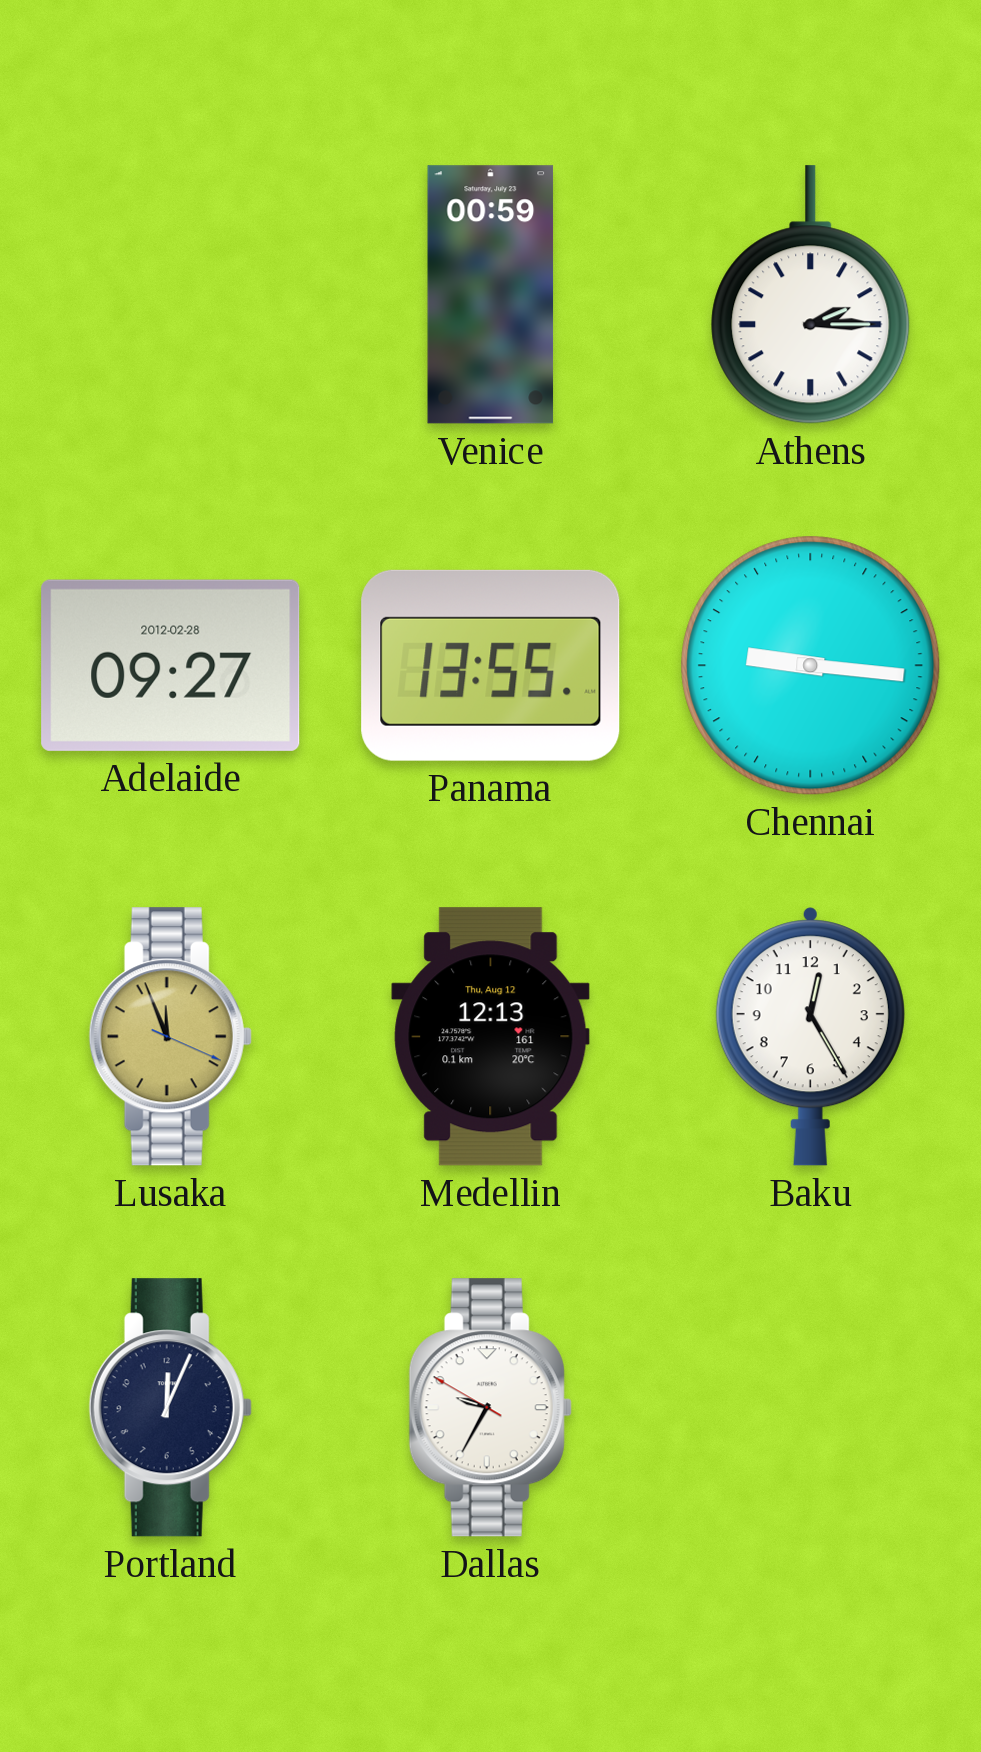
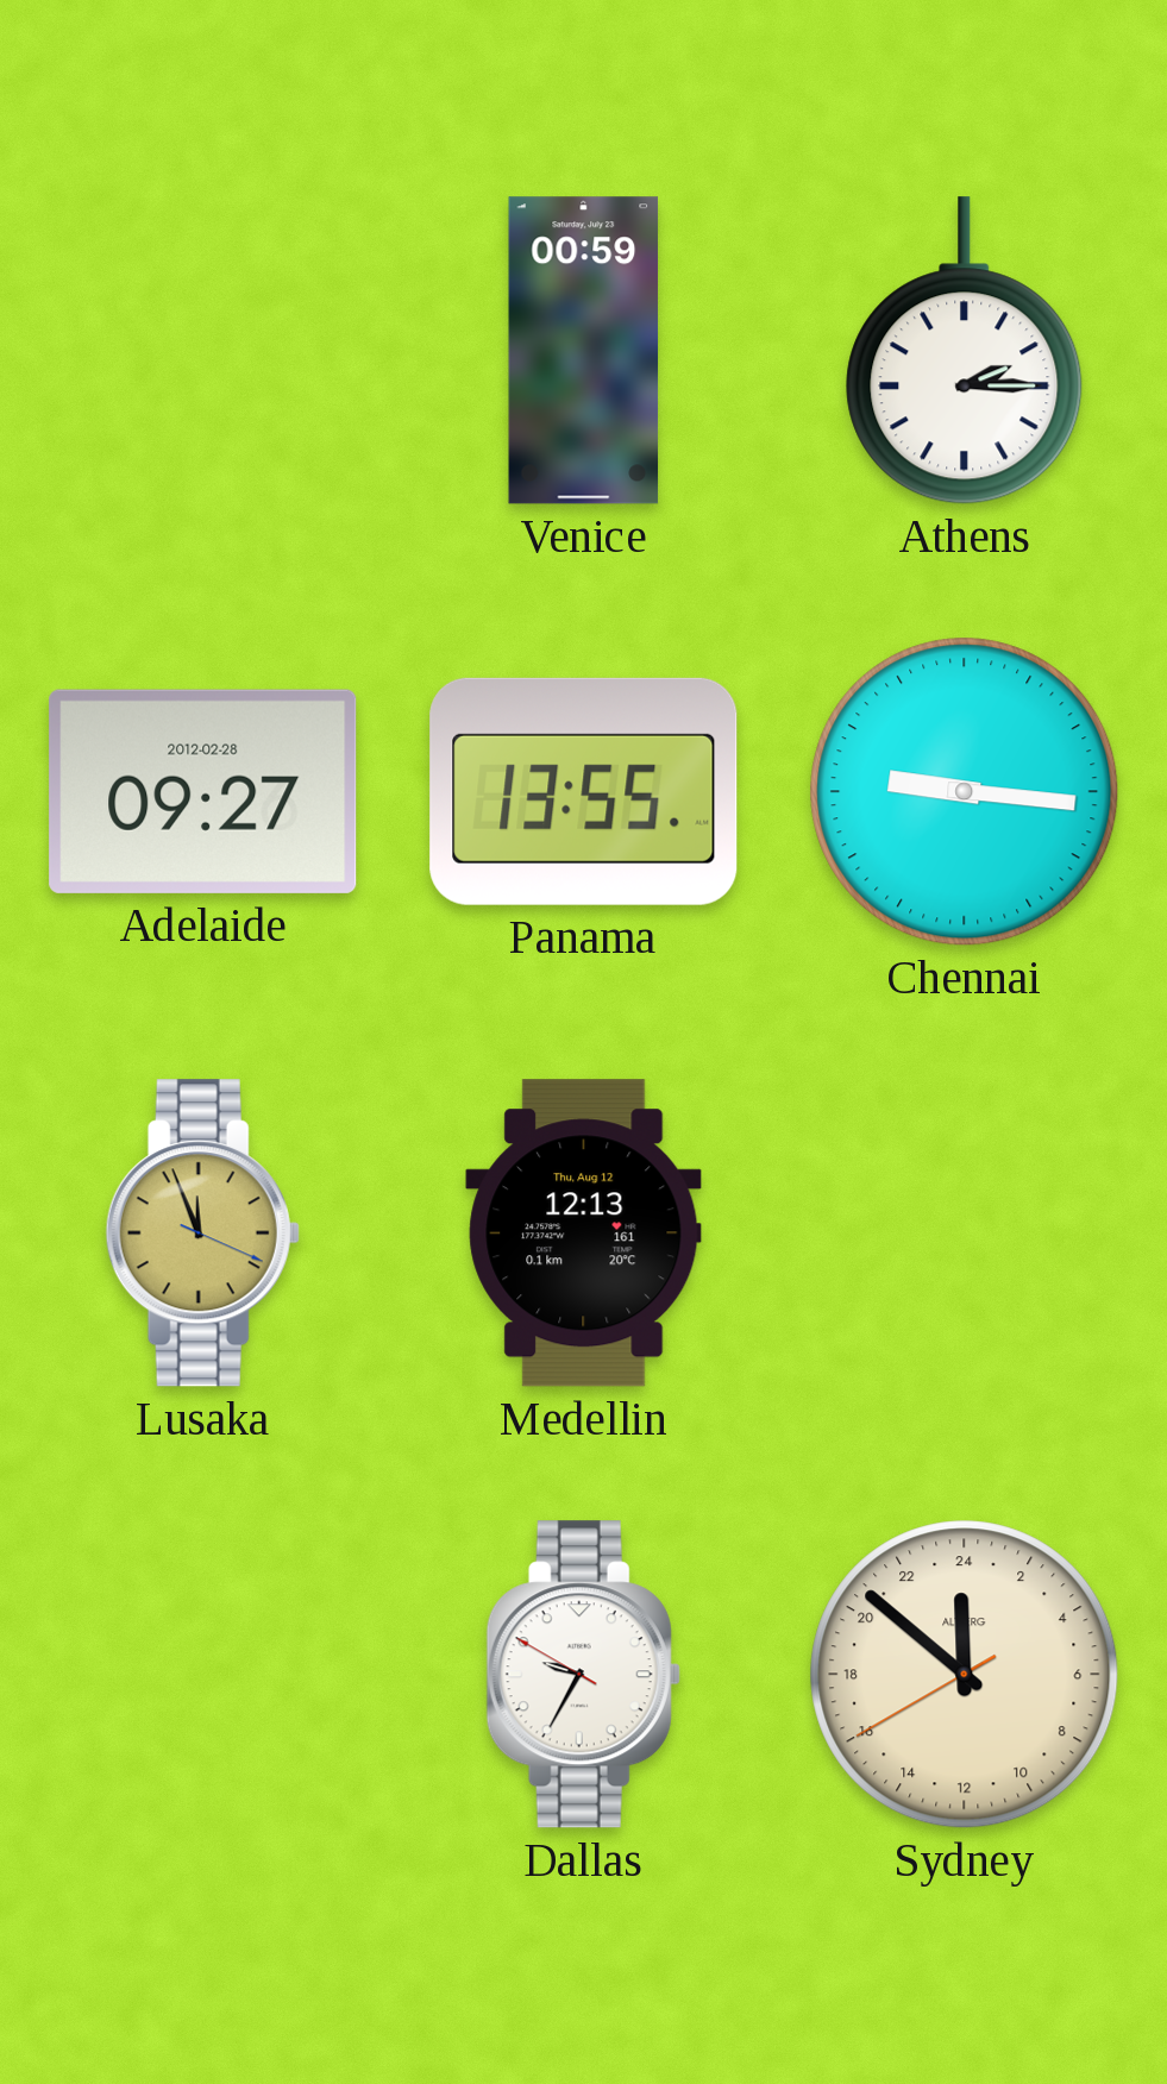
Baku: 12:25 -> none
Portland: 12:04 -> none
Sydney: none -> 23:51
